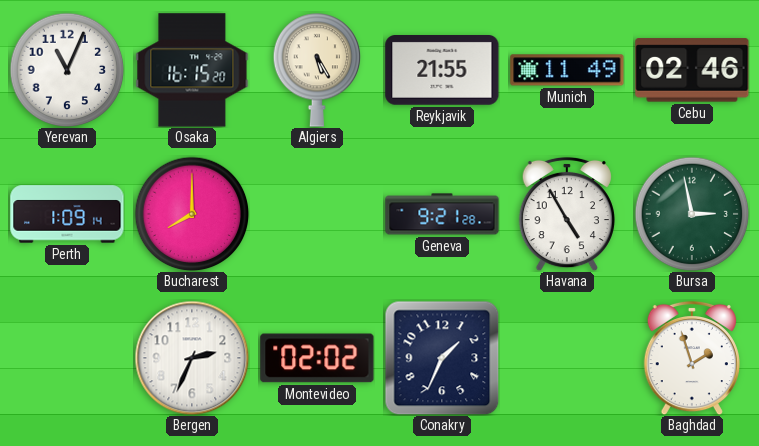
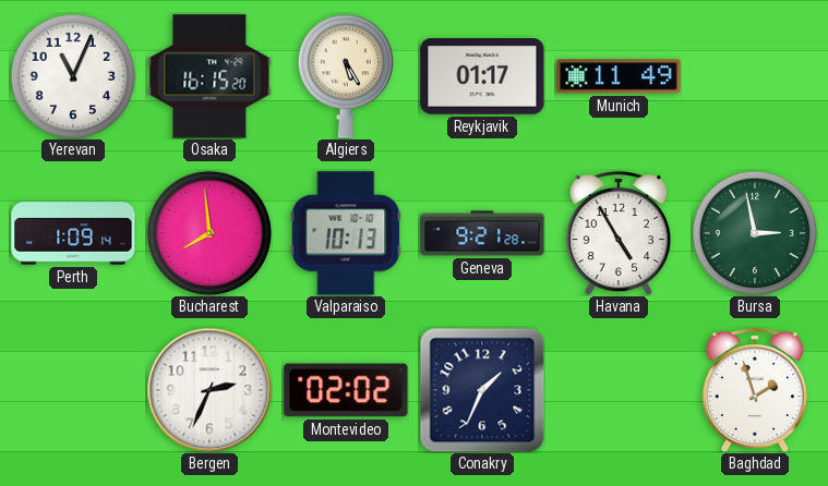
Reykjavik: 21:55 -> 01:17
Cebu: 02:46 -> none
Bucharest: 8:00 -> 7:59
Valparaiso: none -> 10:13
